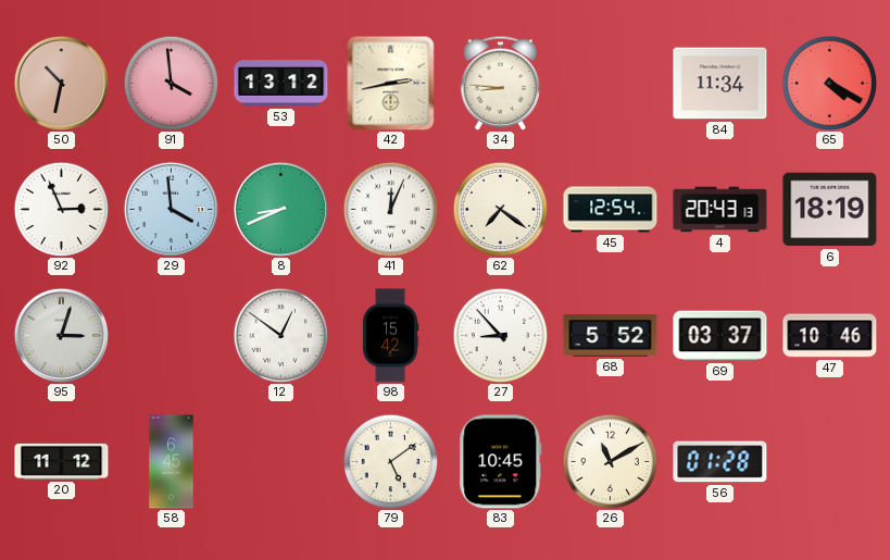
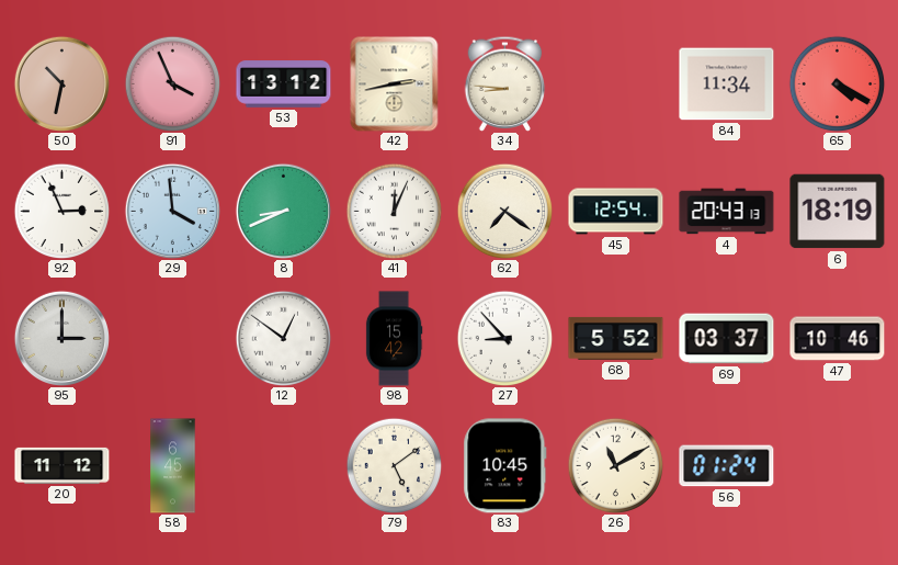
91: 3:59 -> 3:56
95: 3:03 -> 3:00
56: 01:28 -> 01:24
